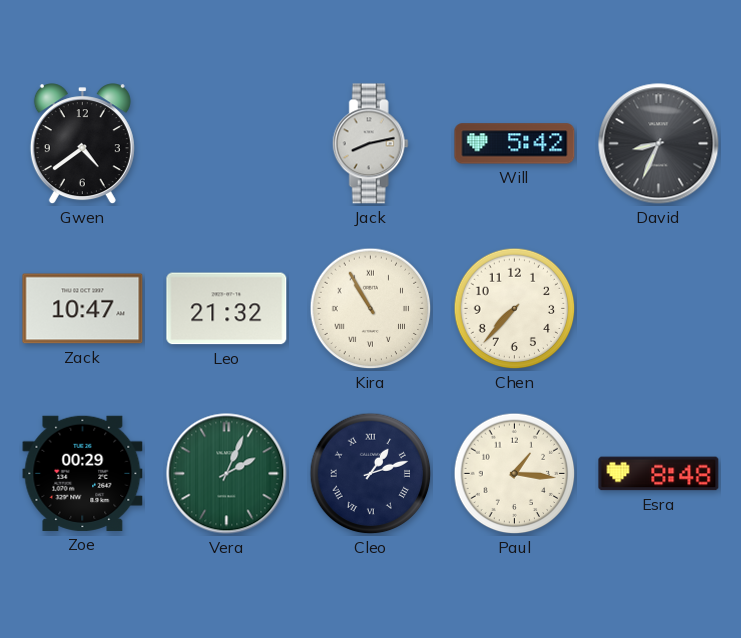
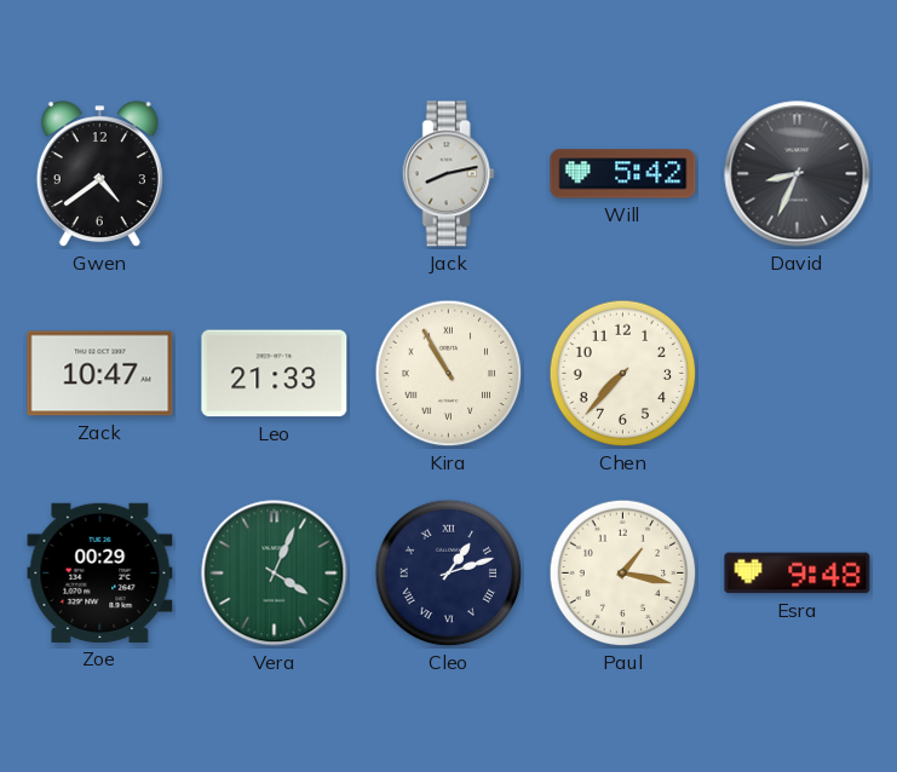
Leo: 21:32 -> 21:33
Vera: 2:04 -> 4:04
Paul: 1:16 -> 1:17
Esra: 8:48 -> 9:48
